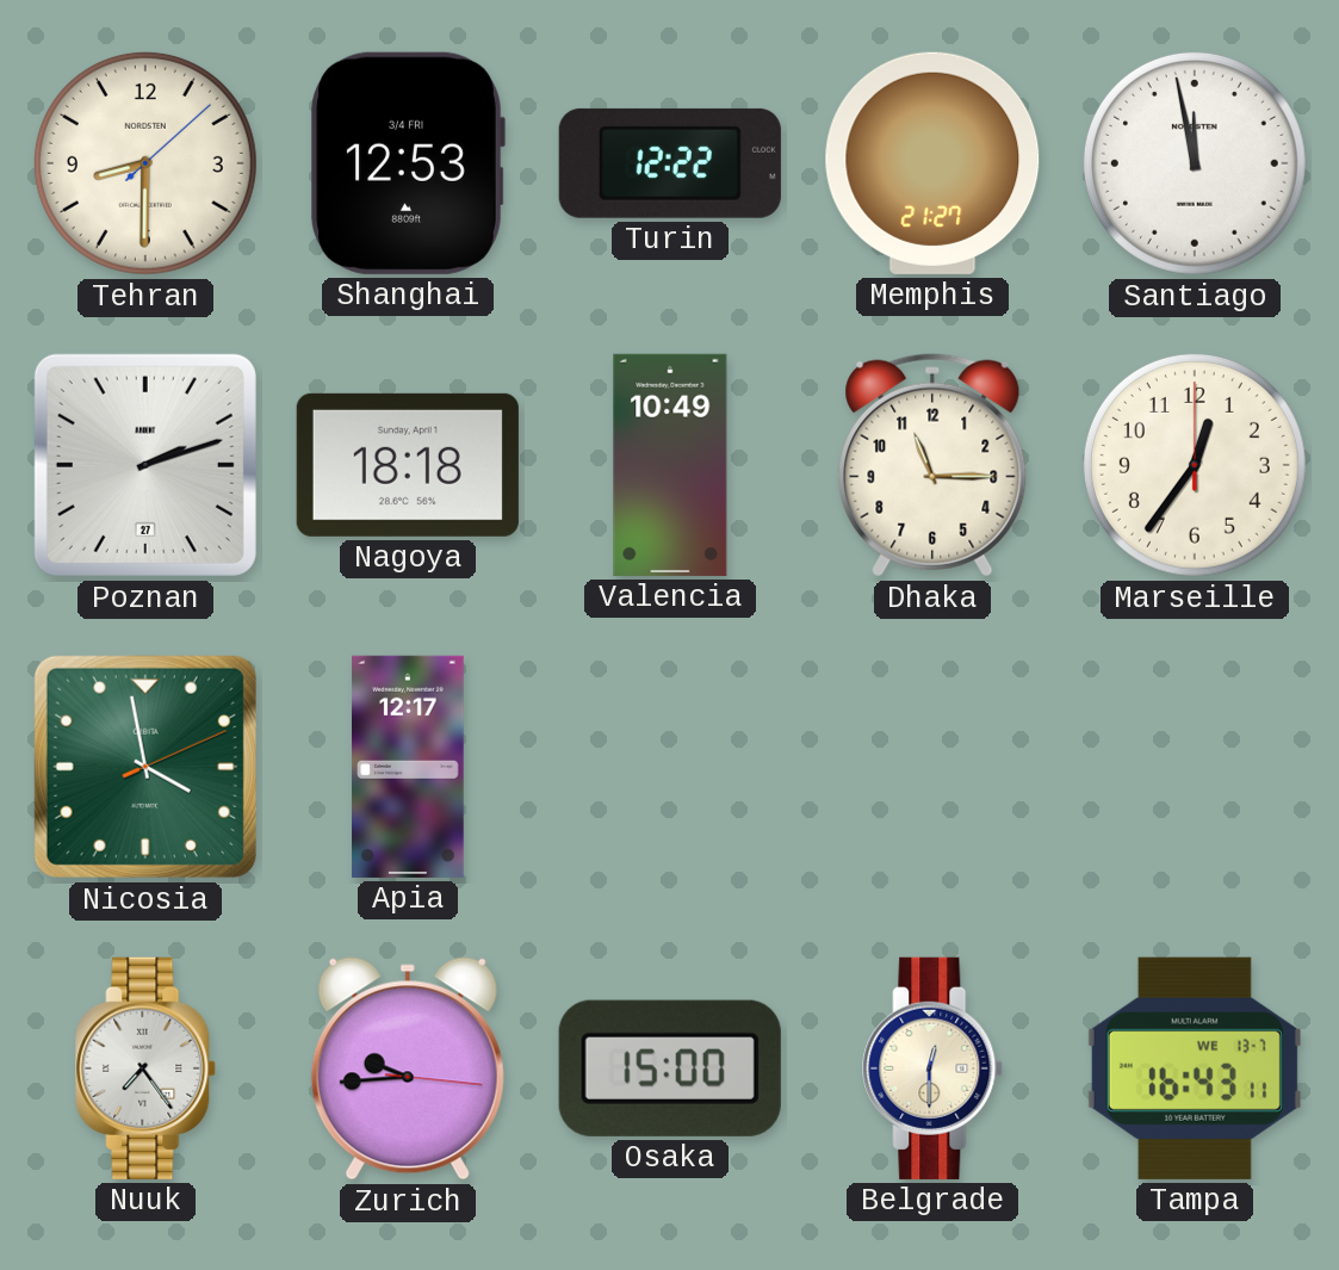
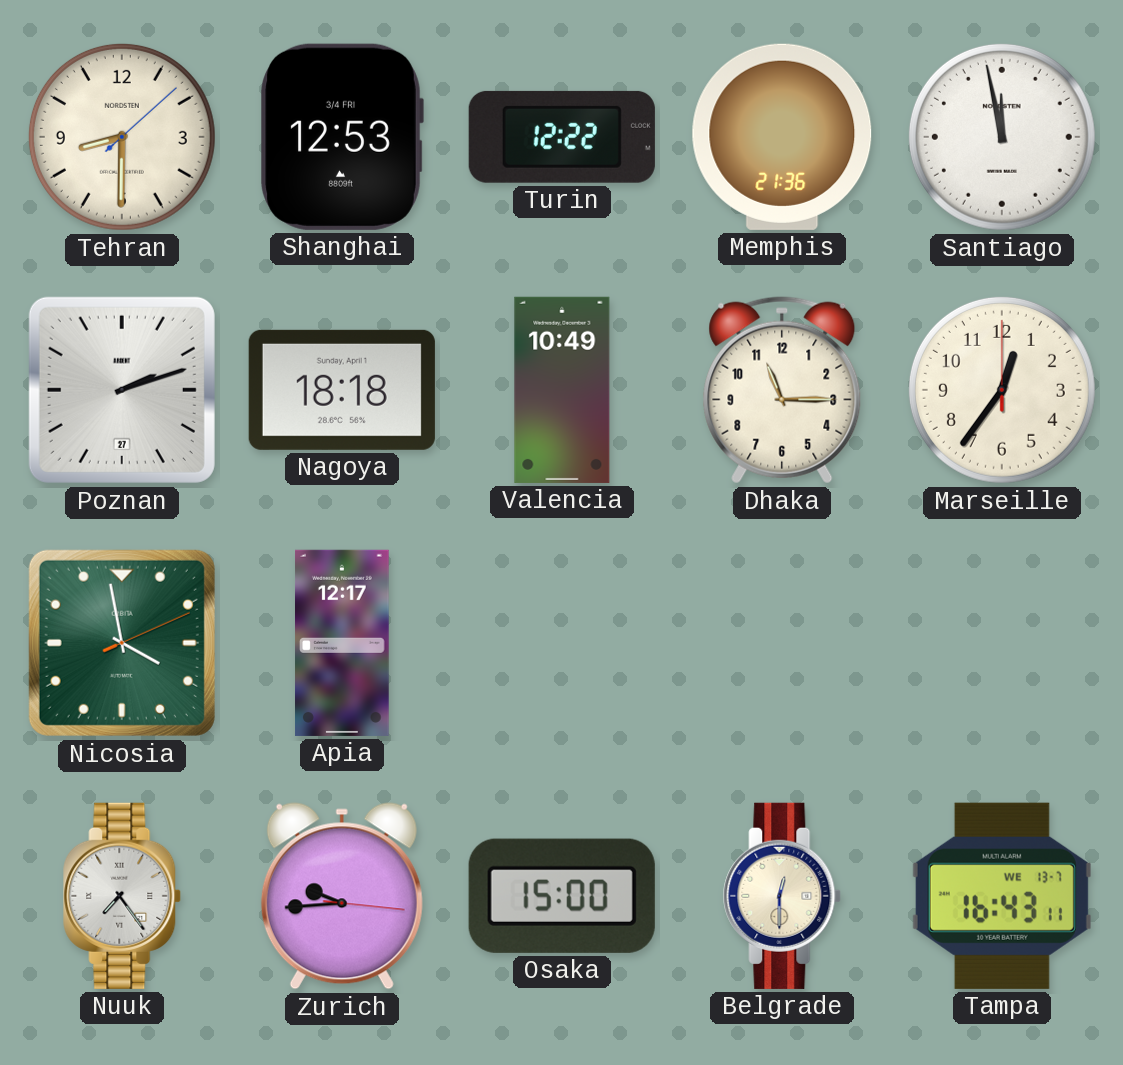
Memphis: 21:27 -> 21:36
